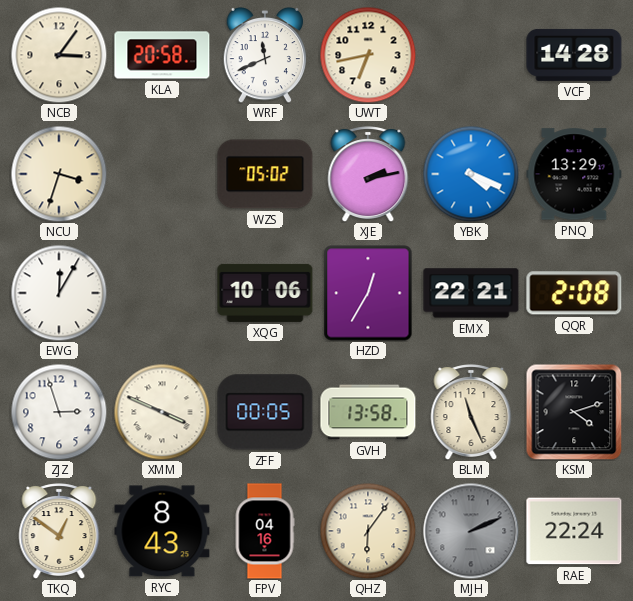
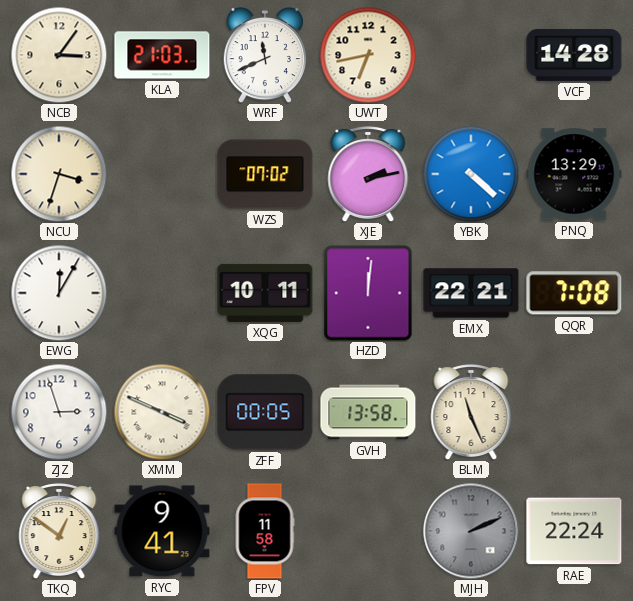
KLA: 20:58 -> 21:03
WZS: 05:02 -> 07:02
YBK: 4:19 -> 4:22
XQG: 10:06 -> 10:11
HZD: 12:35 -> 12:01
QQR: 2:08 -> 7:08
KSM: 4:12 -> none
RYC: 8:43 -> 9:41
FPV: 04:16 -> 11:58
QHZ: 6:06 -> none
